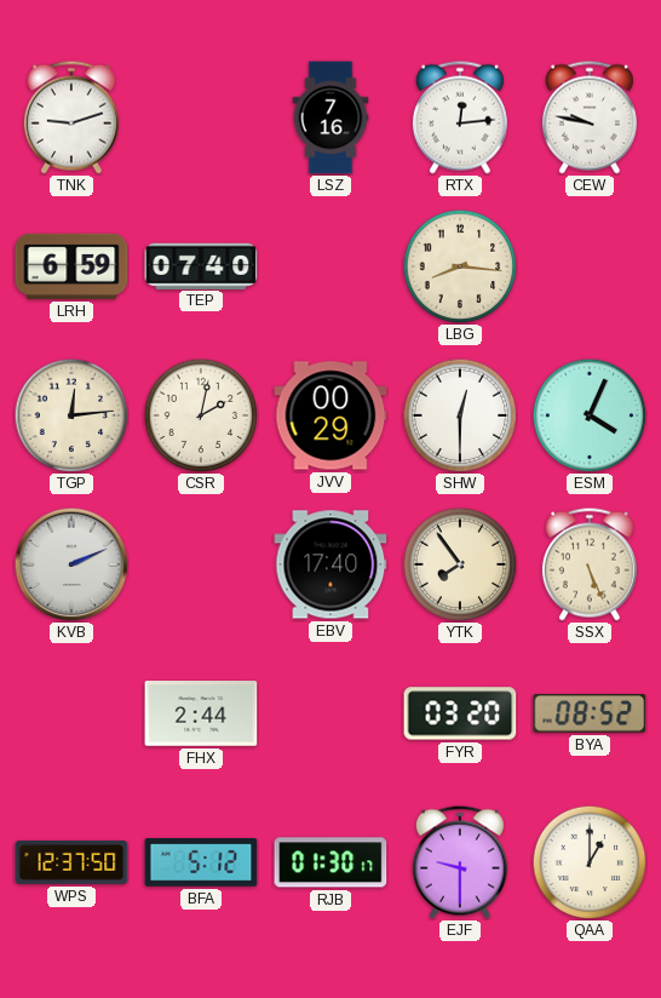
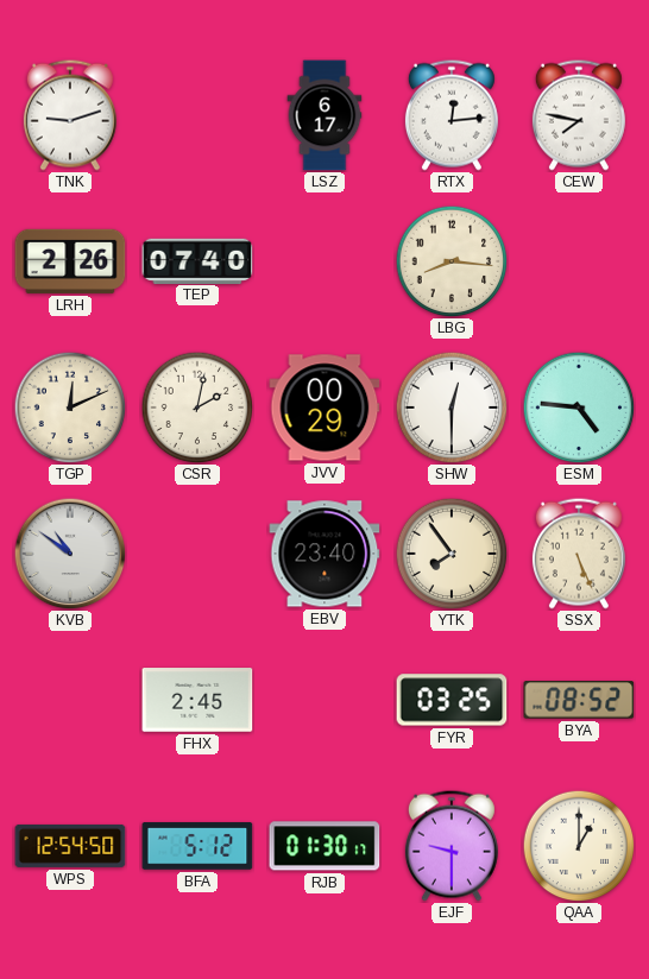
LSZ: 7:16 -> 6:17
CEW: 9:47 -> 7:47
LRH: 6:59 -> 2:26
TGP: 12:14 -> 12:11
ESM: 4:04 -> 4:46
KVB: 2:11 -> 10:51
EBV: 17:40 -> 23:40
FHX: 2:44 -> 2:45
FYR: 03:20 -> 03:25
WPS: 12:37 -> 12:54
